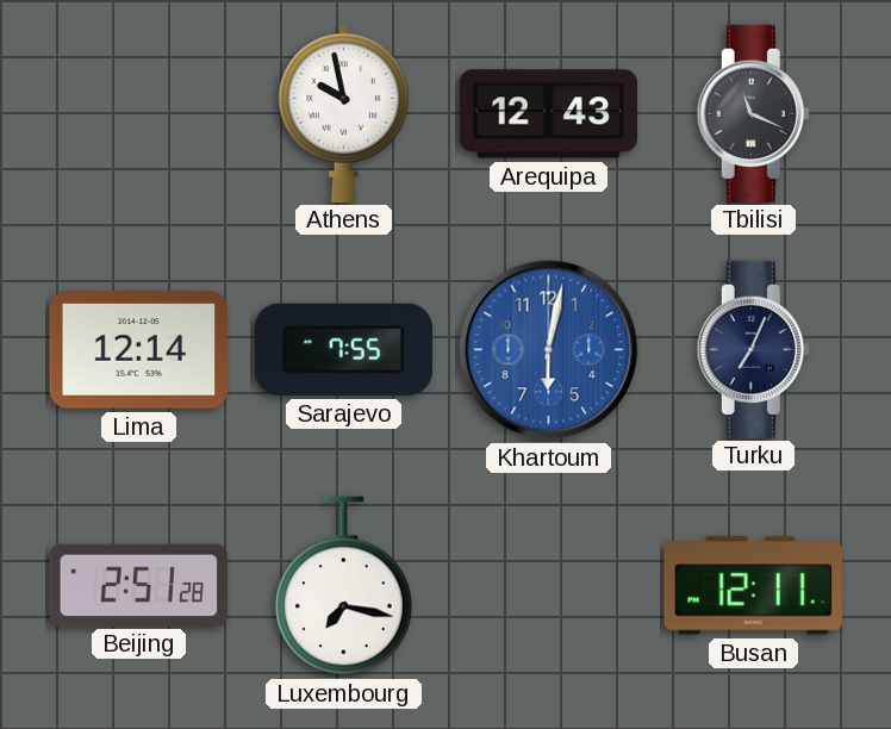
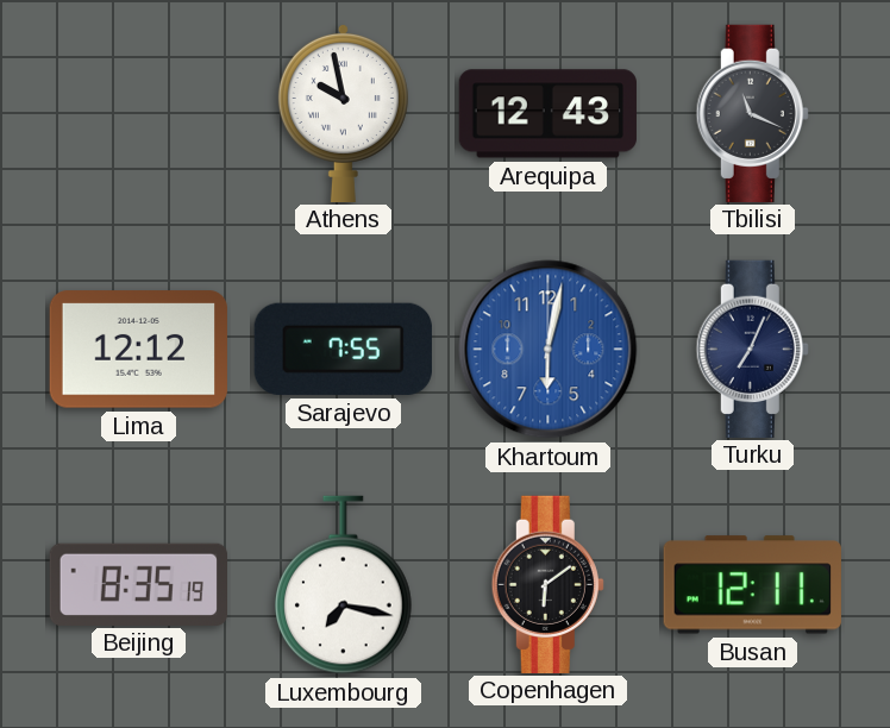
Lima: 12:14 -> 12:12
Beijing: 2:51 -> 8:35
Copenhagen: none -> 6:09
